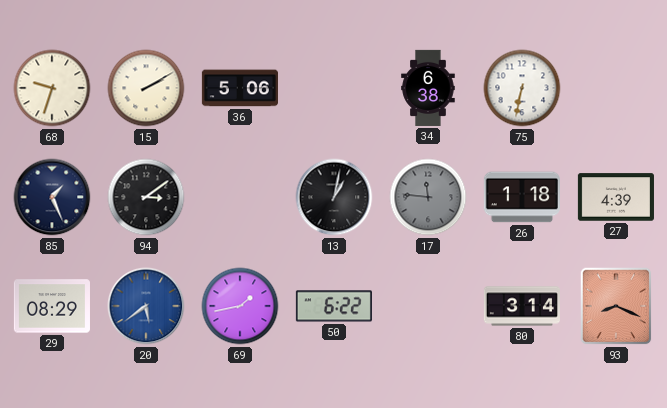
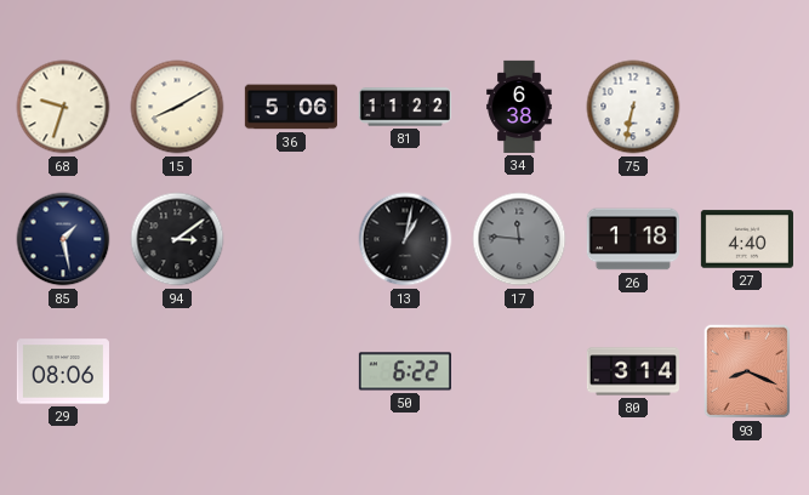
15: 2:10 -> 8:10
81: none -> 11:22
85: 1:26 -> 1:28
27: 4:39 -> 4:40
29: 08:29 -> 08:06
20: 5:39 -> none
69: 1:43 -> none
